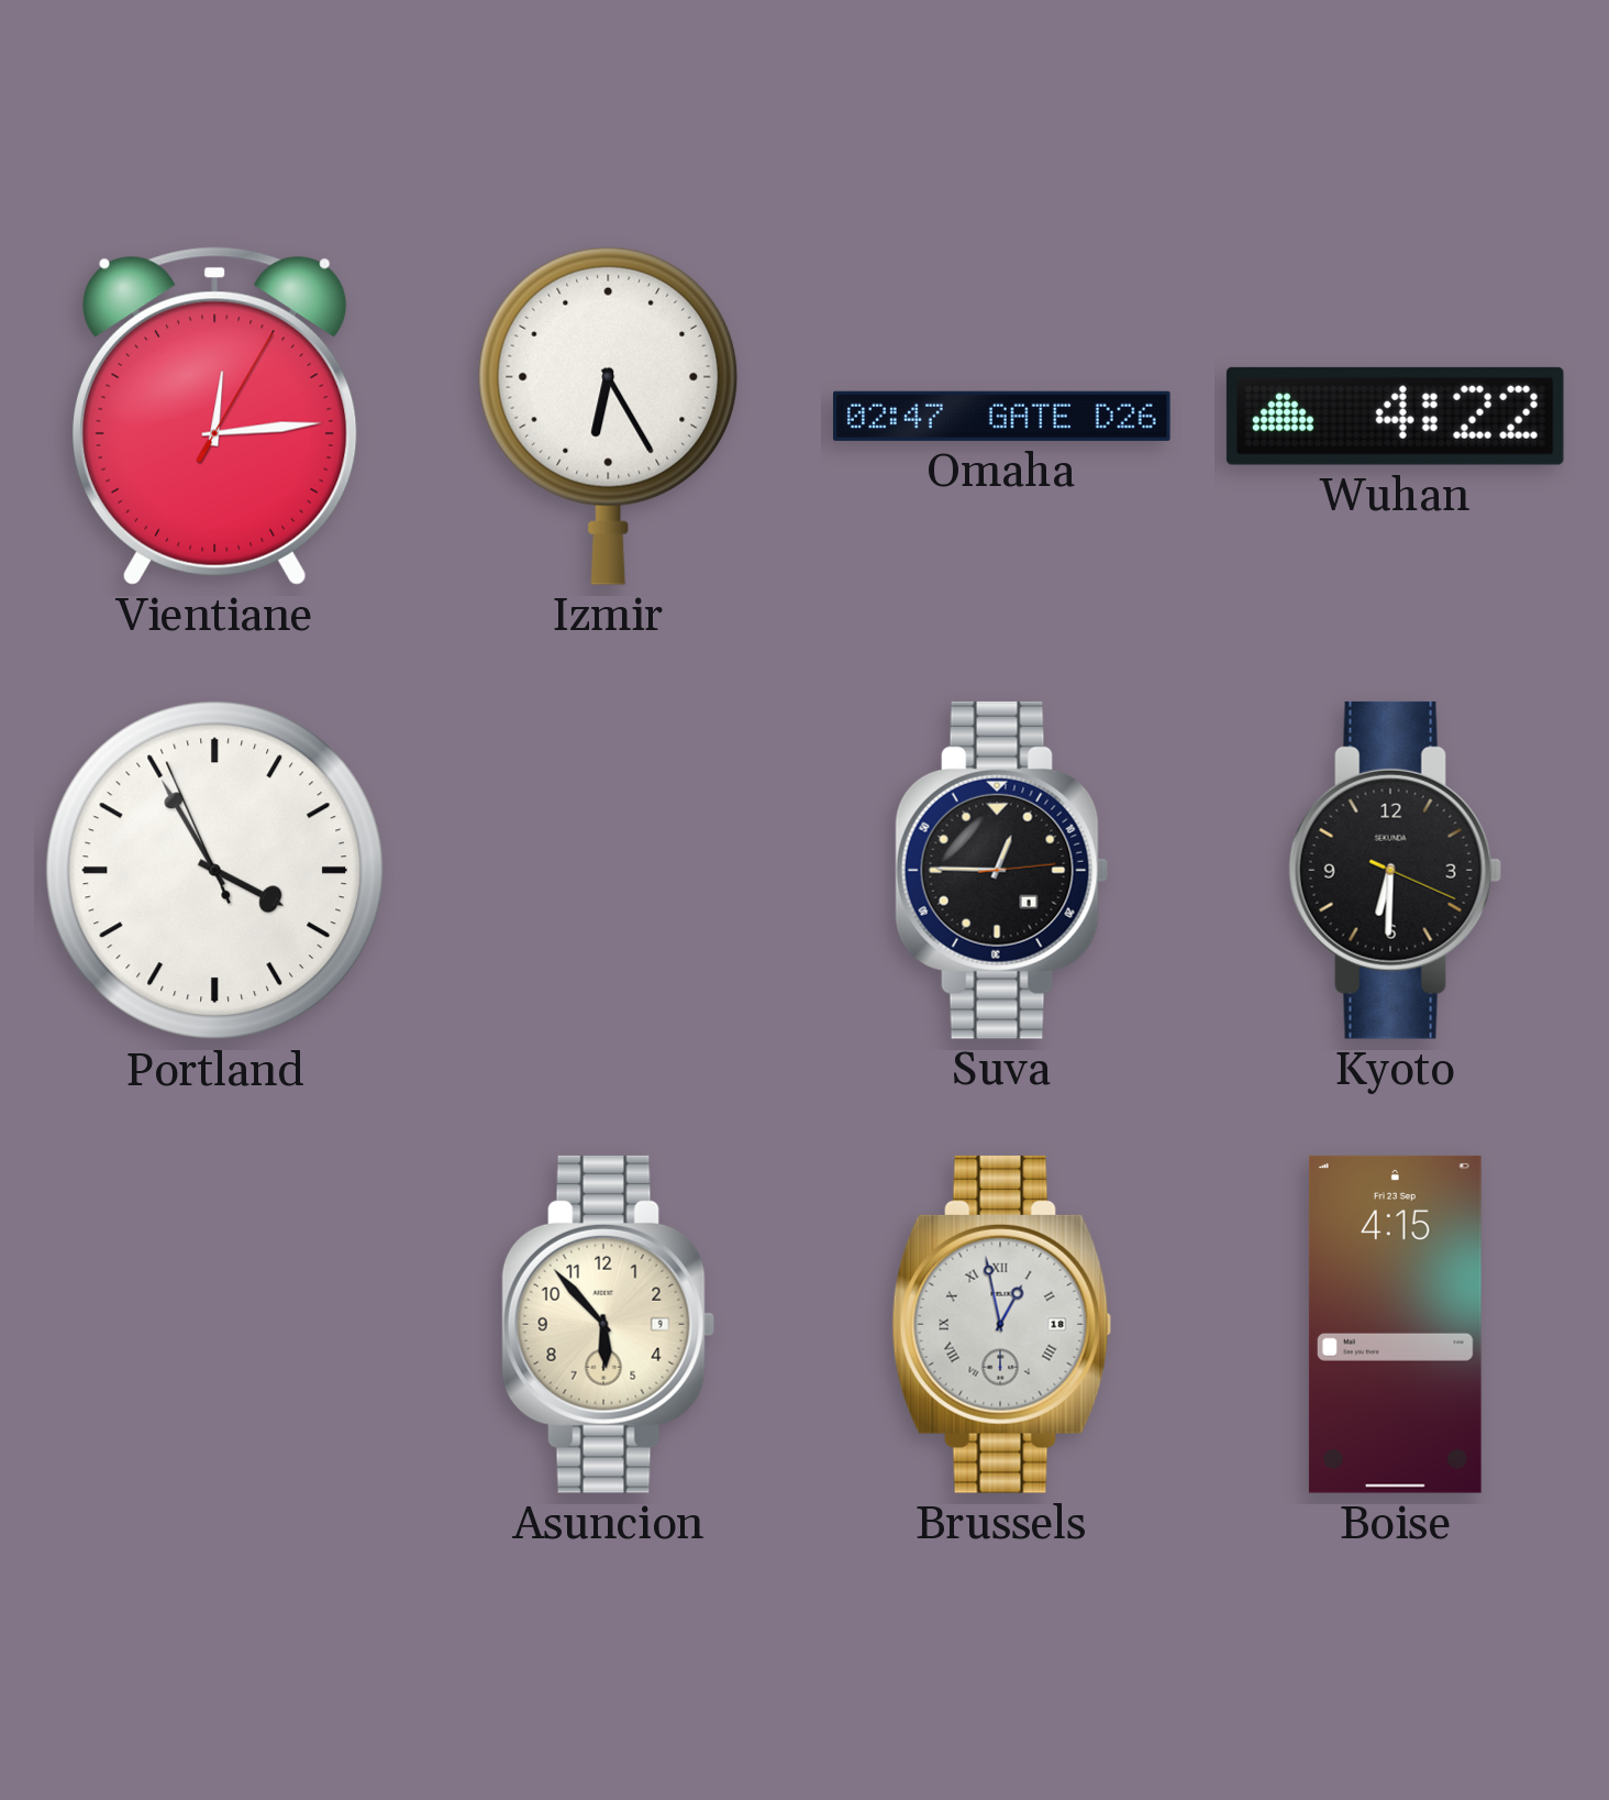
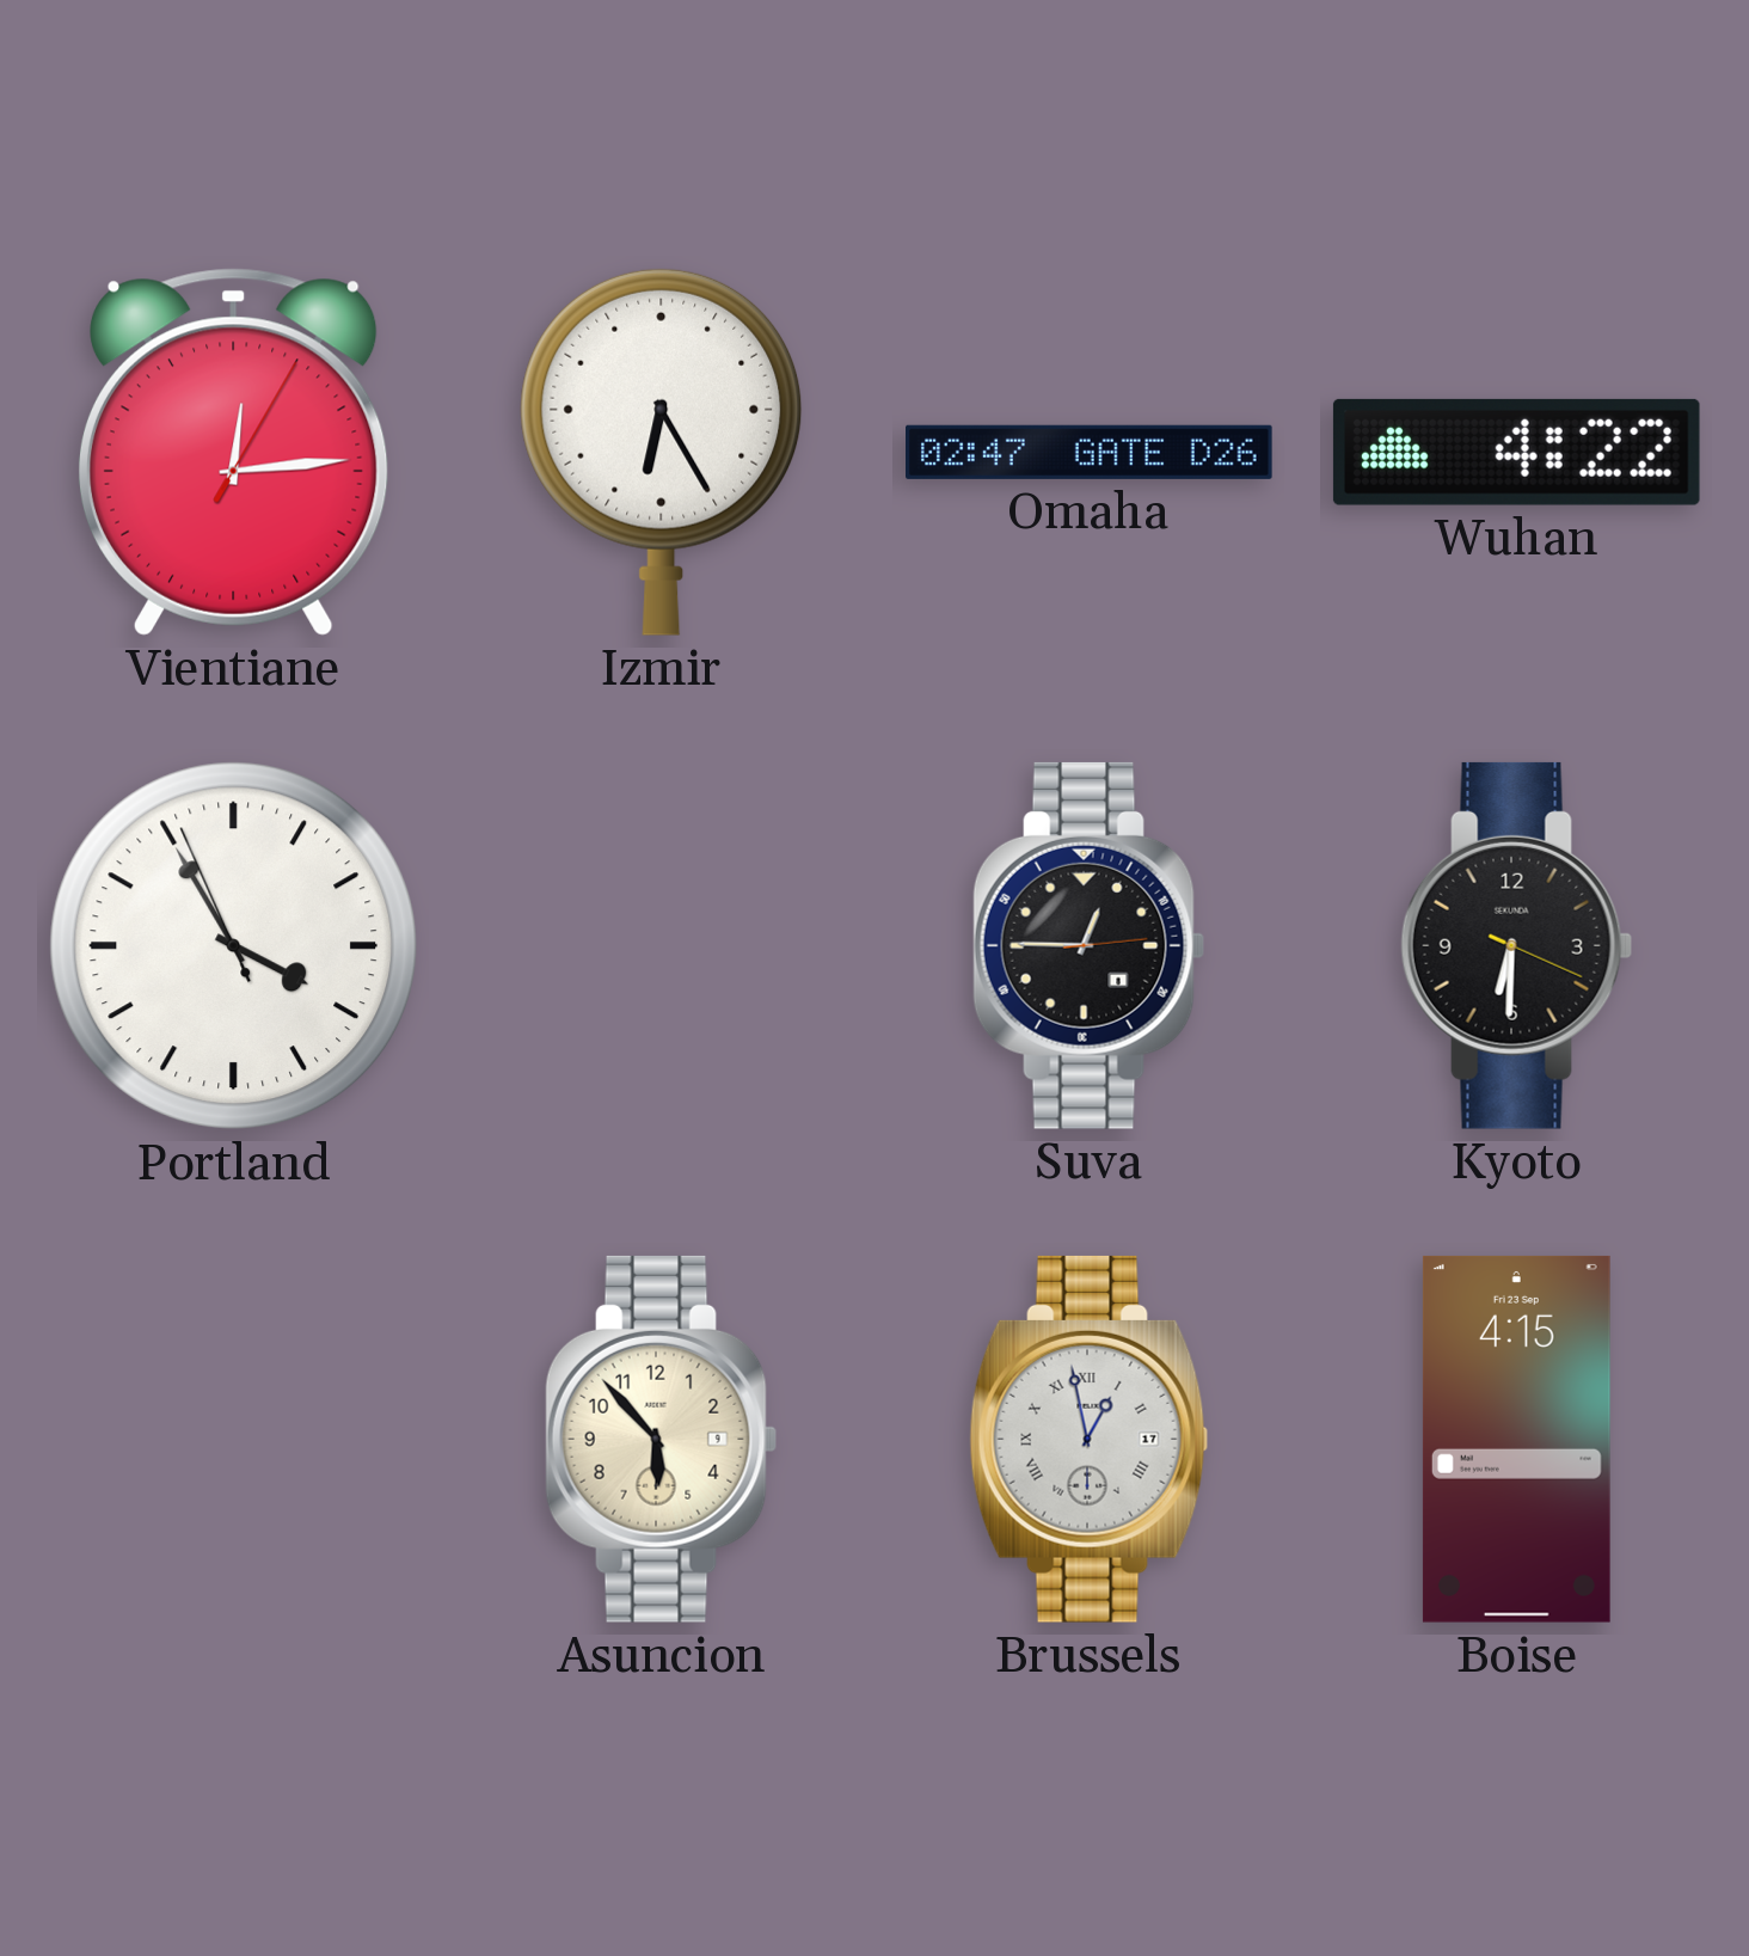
Brussels date: 18 -> 17
